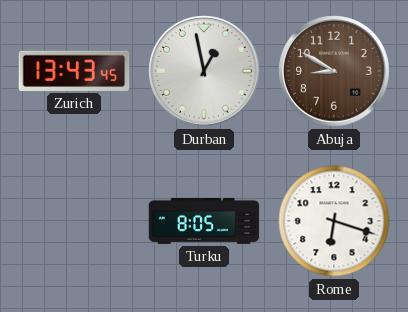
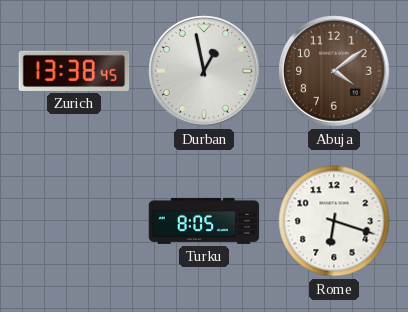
Zurich: 13:43 -> 13:38
Abuja: 8:50 -> 4:09
